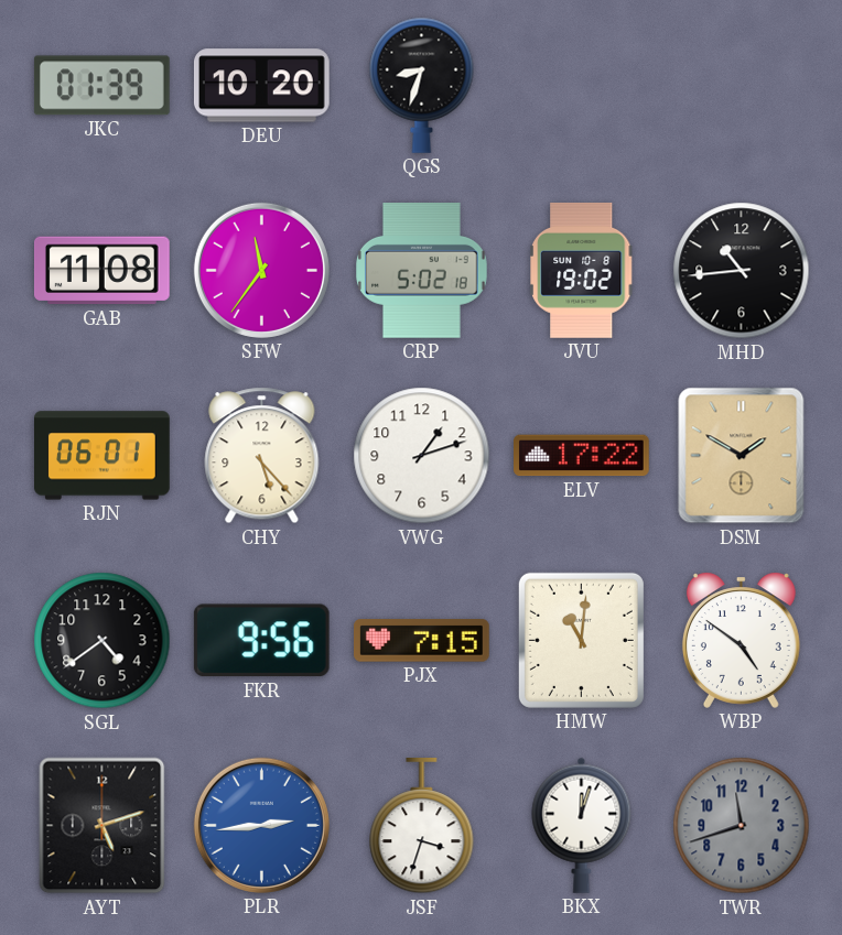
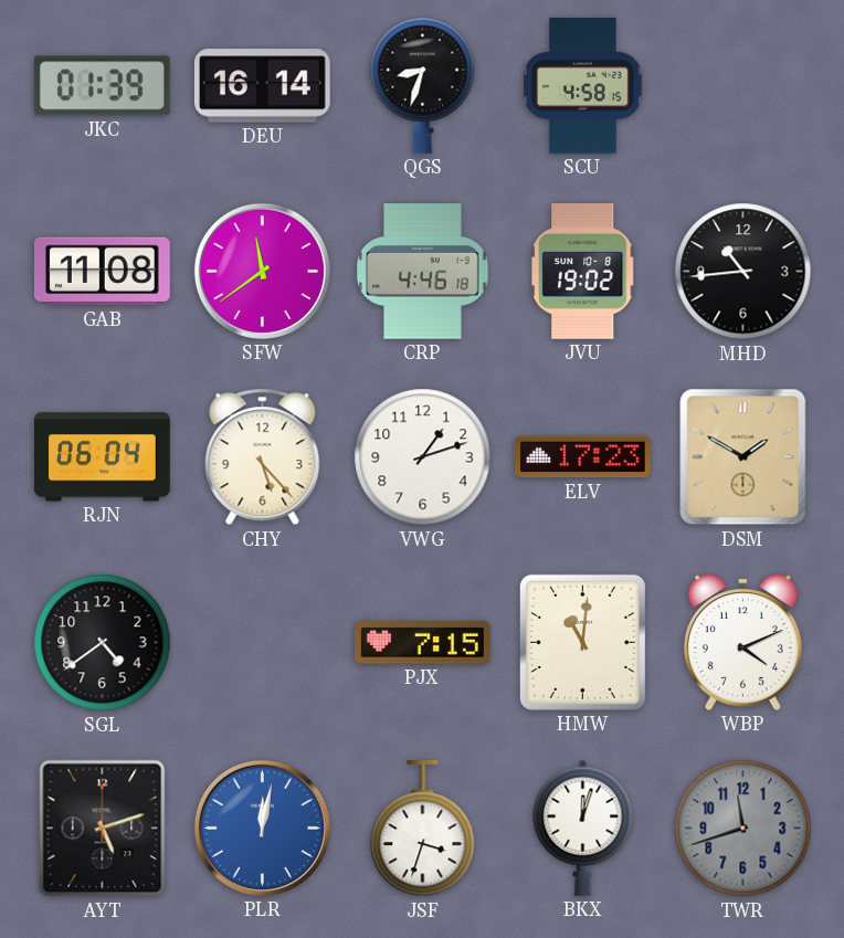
DEU: 10:20 -> 16:14
SCU: none -> 4:58
SFW: 11:36 -> 11:39
CRP: 5:02 -> 4:46
RJN: 06:01 -> 06:04
ELV: 17:22 -> 17:23
FKR: 9:56 -> none
WBP: 4:51 -> 4:11
PLR: 2:44 -> 12:02
